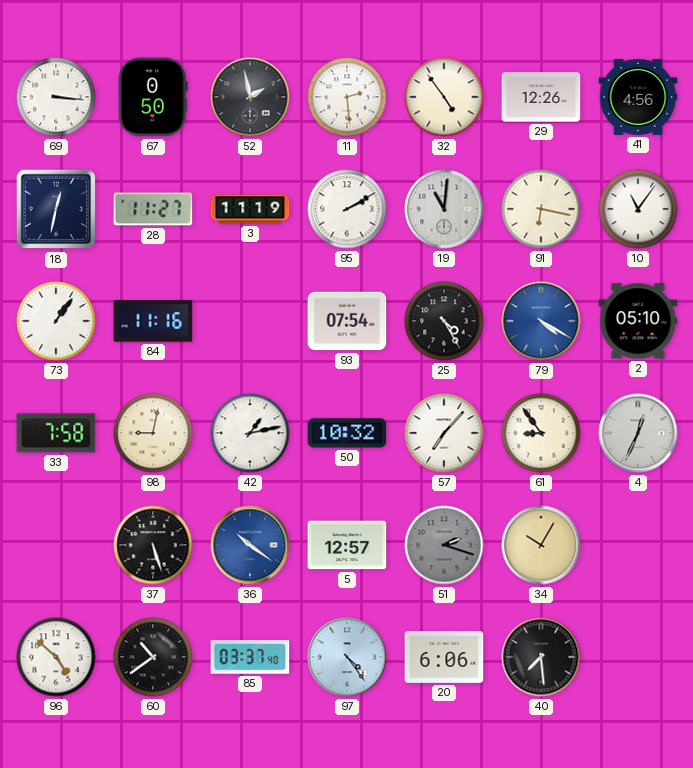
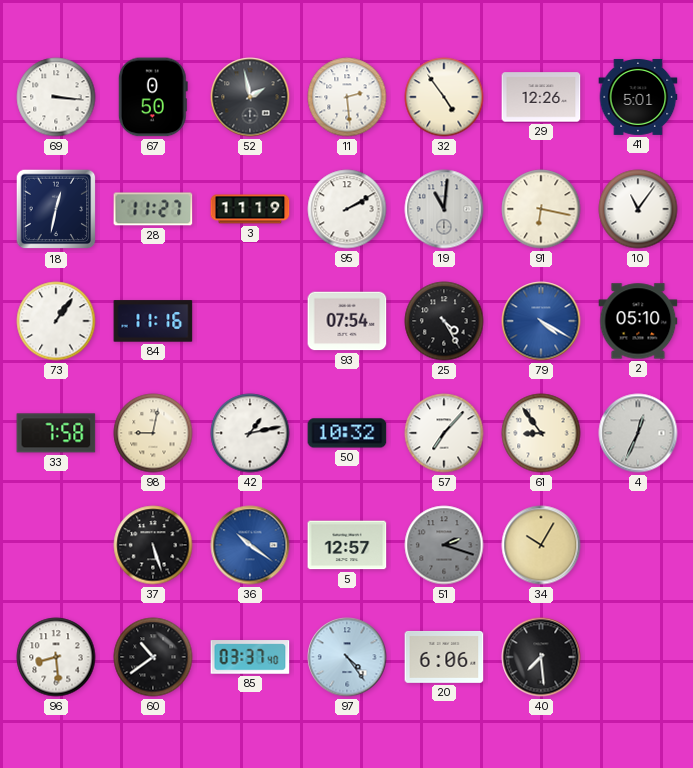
41: 4:56 -> 5:01
96: 4:52 -> 8:29
